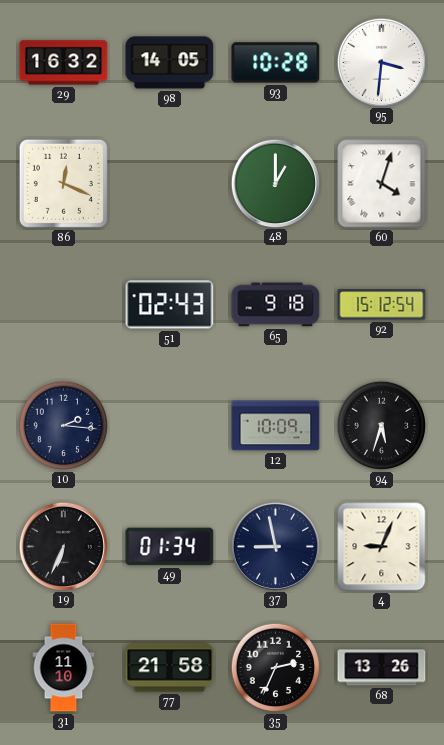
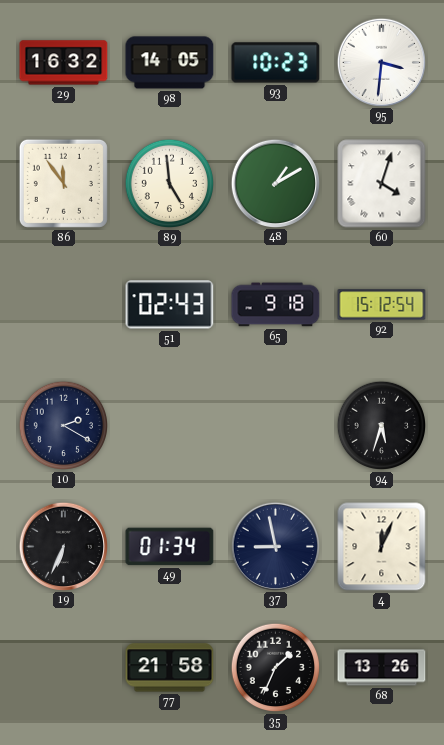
93: 10:28 -> 10:23
86: 12:19 -> 11:54
89: none -> 4:59
48: 1:00 -> 1:10
10: 2:16 -> 2:20
12: 10:09 -> none
4: 9:04 -> 12:04
31: 11:10 -> none
35: 2:34 -> 1:34
